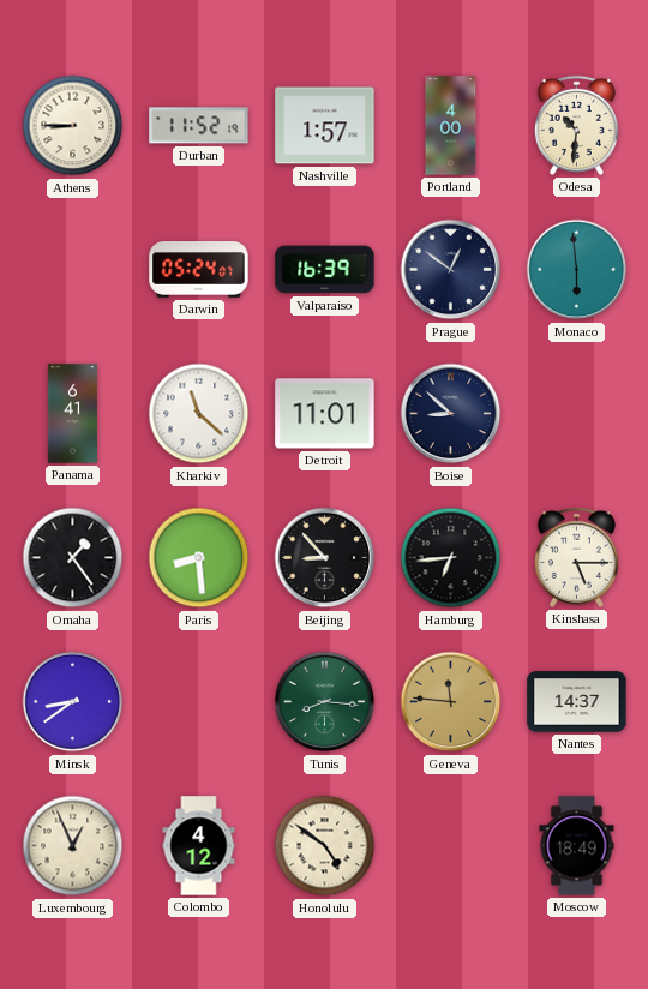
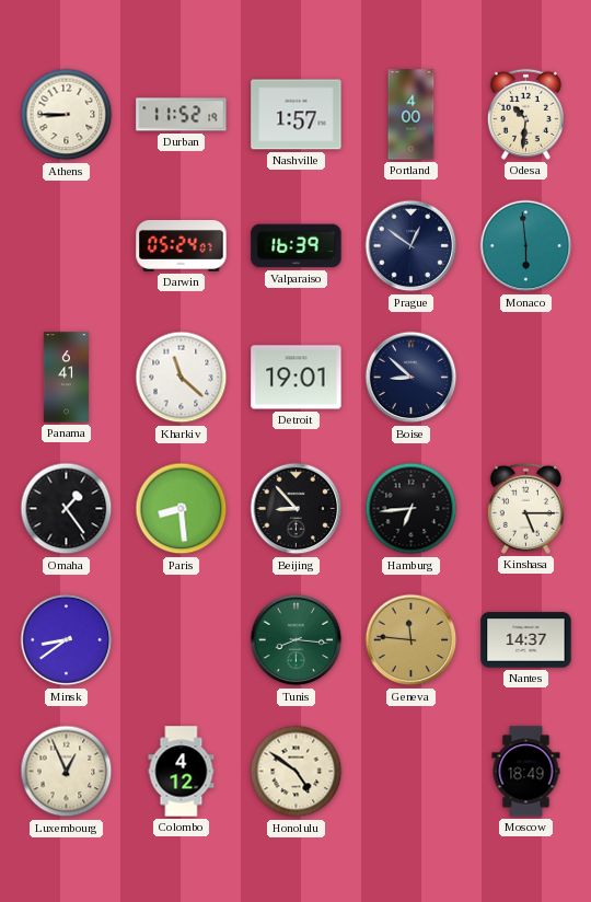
Detroit: 11:01 -> 19:01
